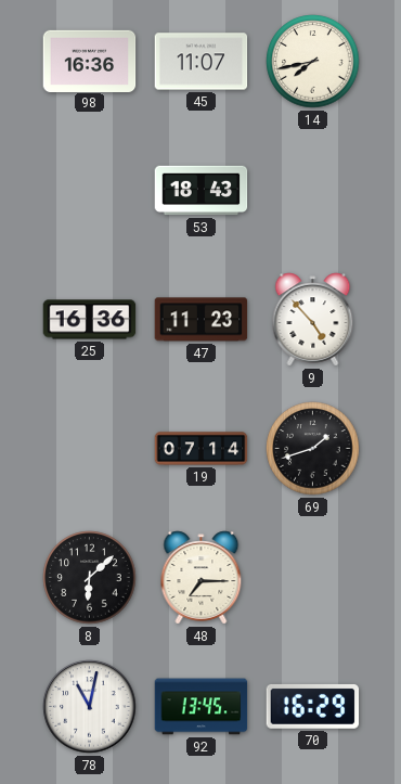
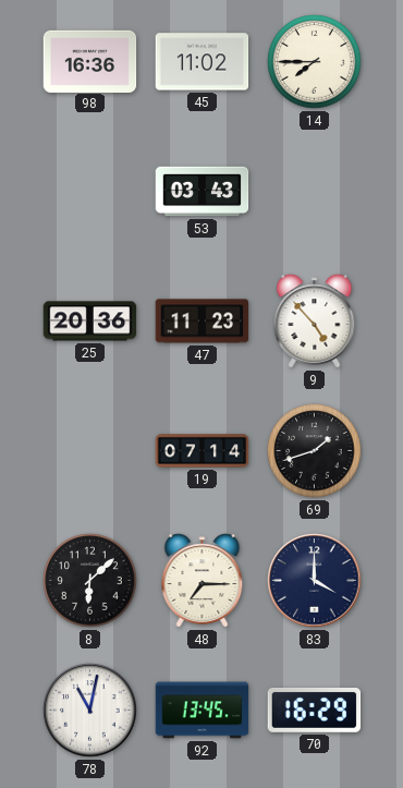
45: 11:07 -> 11:02
14: 7:43 -> 7:45
53: 18:43 -> 03:43
25: 16:36 -> 20:36
83: none -> 4:00
